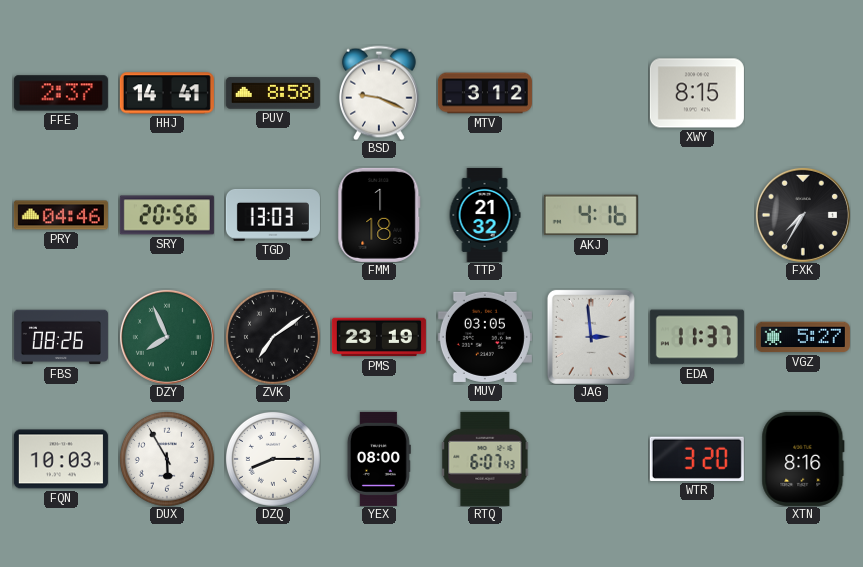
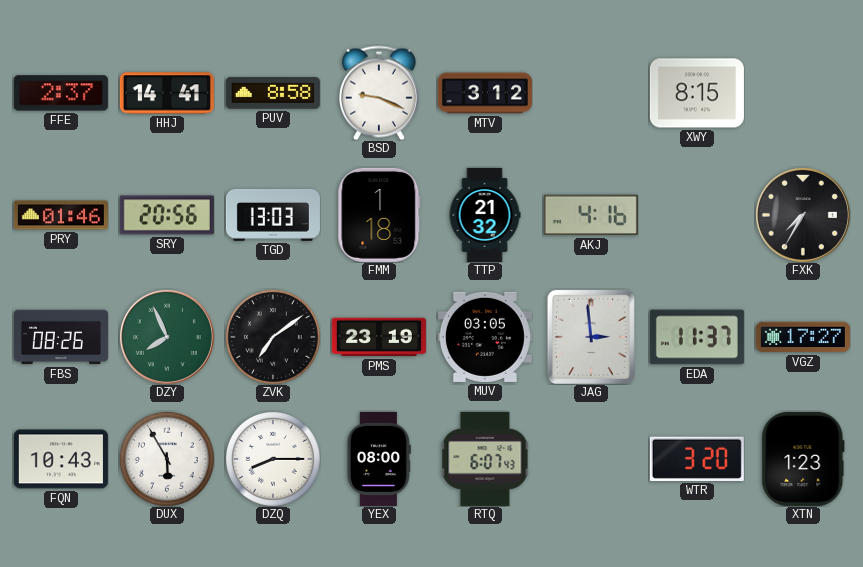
PRY: 04:46 -> 01:46
VGZ: 5:27 -> 17:27
FQN: 10:03 -> 10:43
XTN: 8:16 -> 1:23
